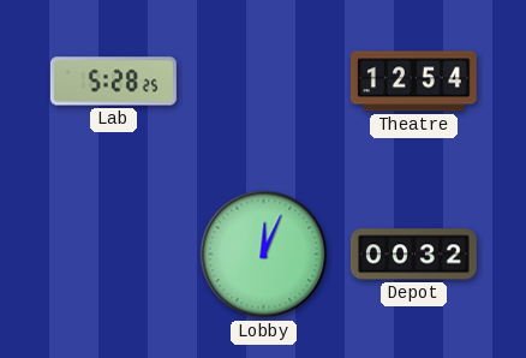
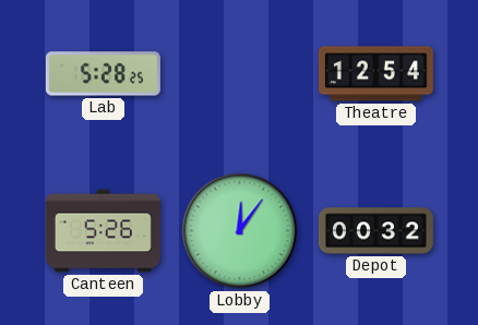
Canteen: none -> 5:26
Lobby: 12:04 -> 12:06
